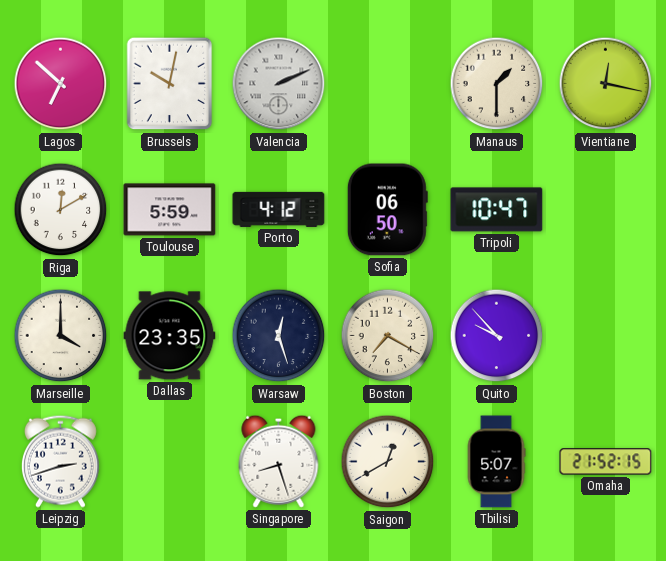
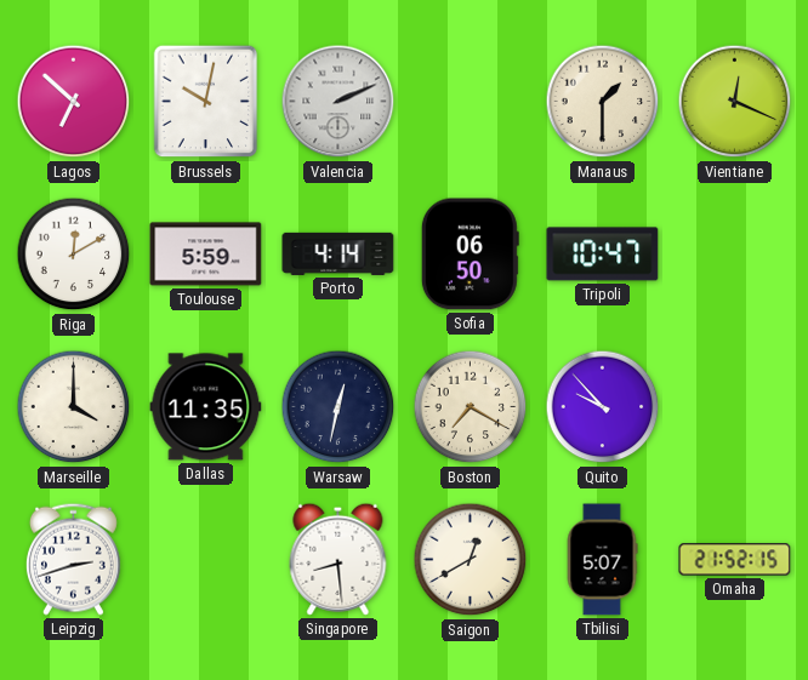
Vientiane: 12:17 -> 12:19
Porto: 4:12 -> 4:14
Dallas: 23:35 -> 11:35
Warsaw: 12:27 -> 12:32
Singapore: 8:27 -> 8:29
